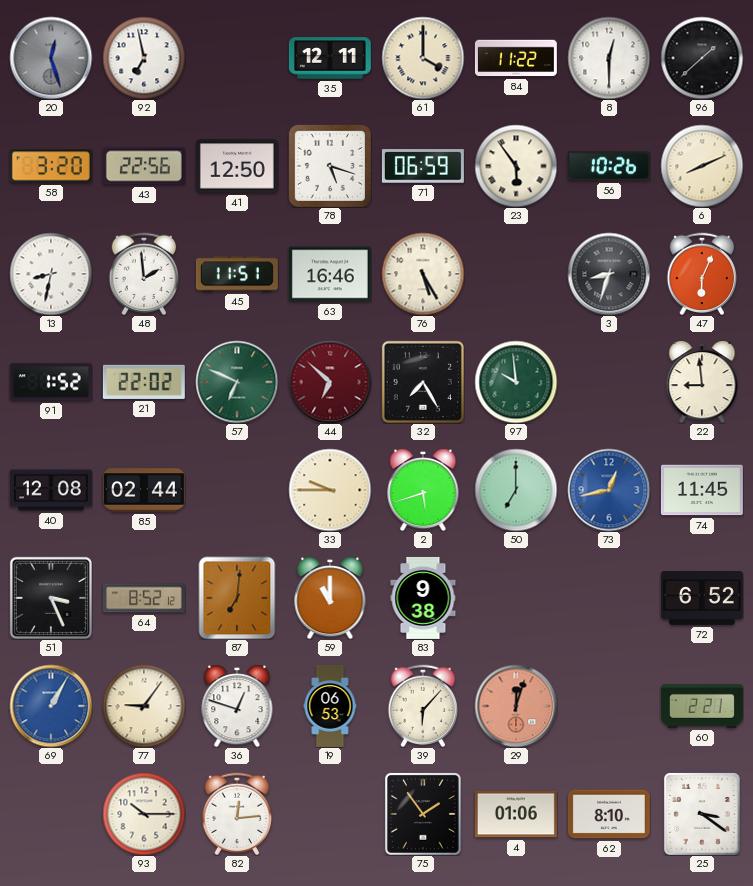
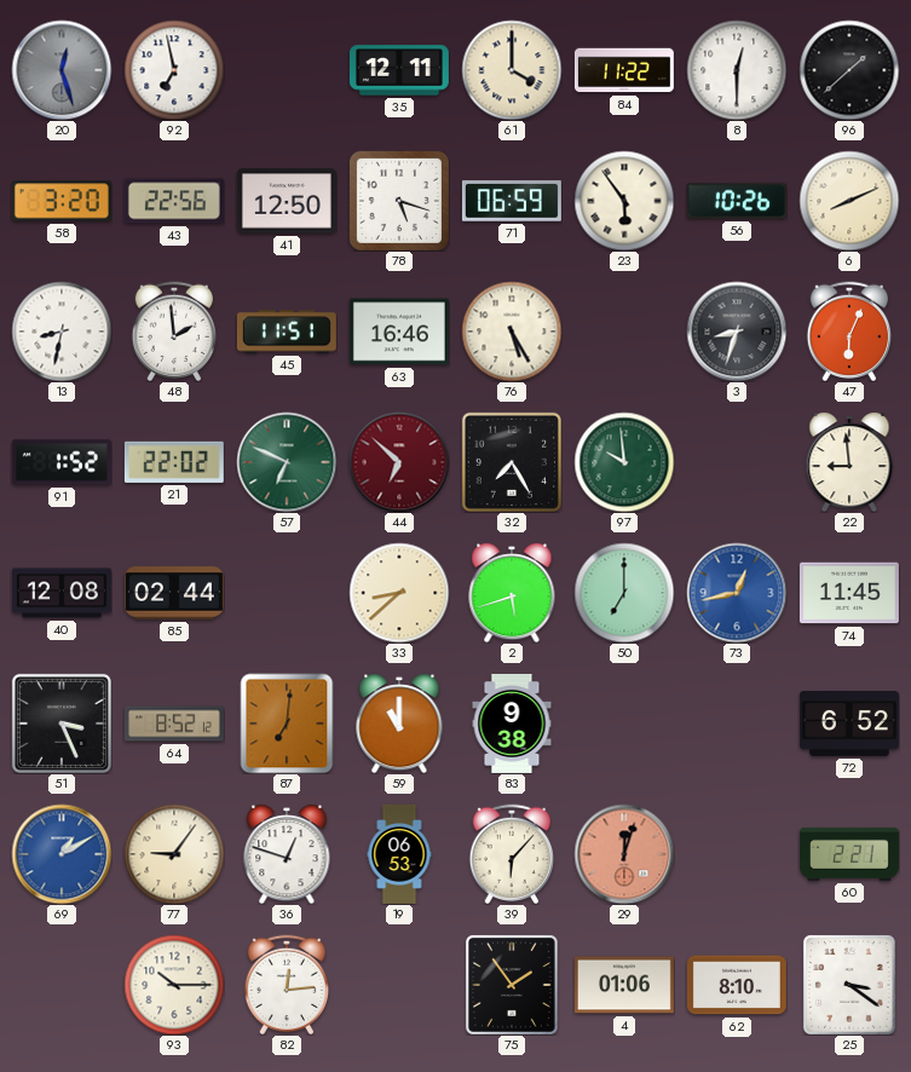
33: 9:45 -> 8:38
69: 1:05 -> 1:10
